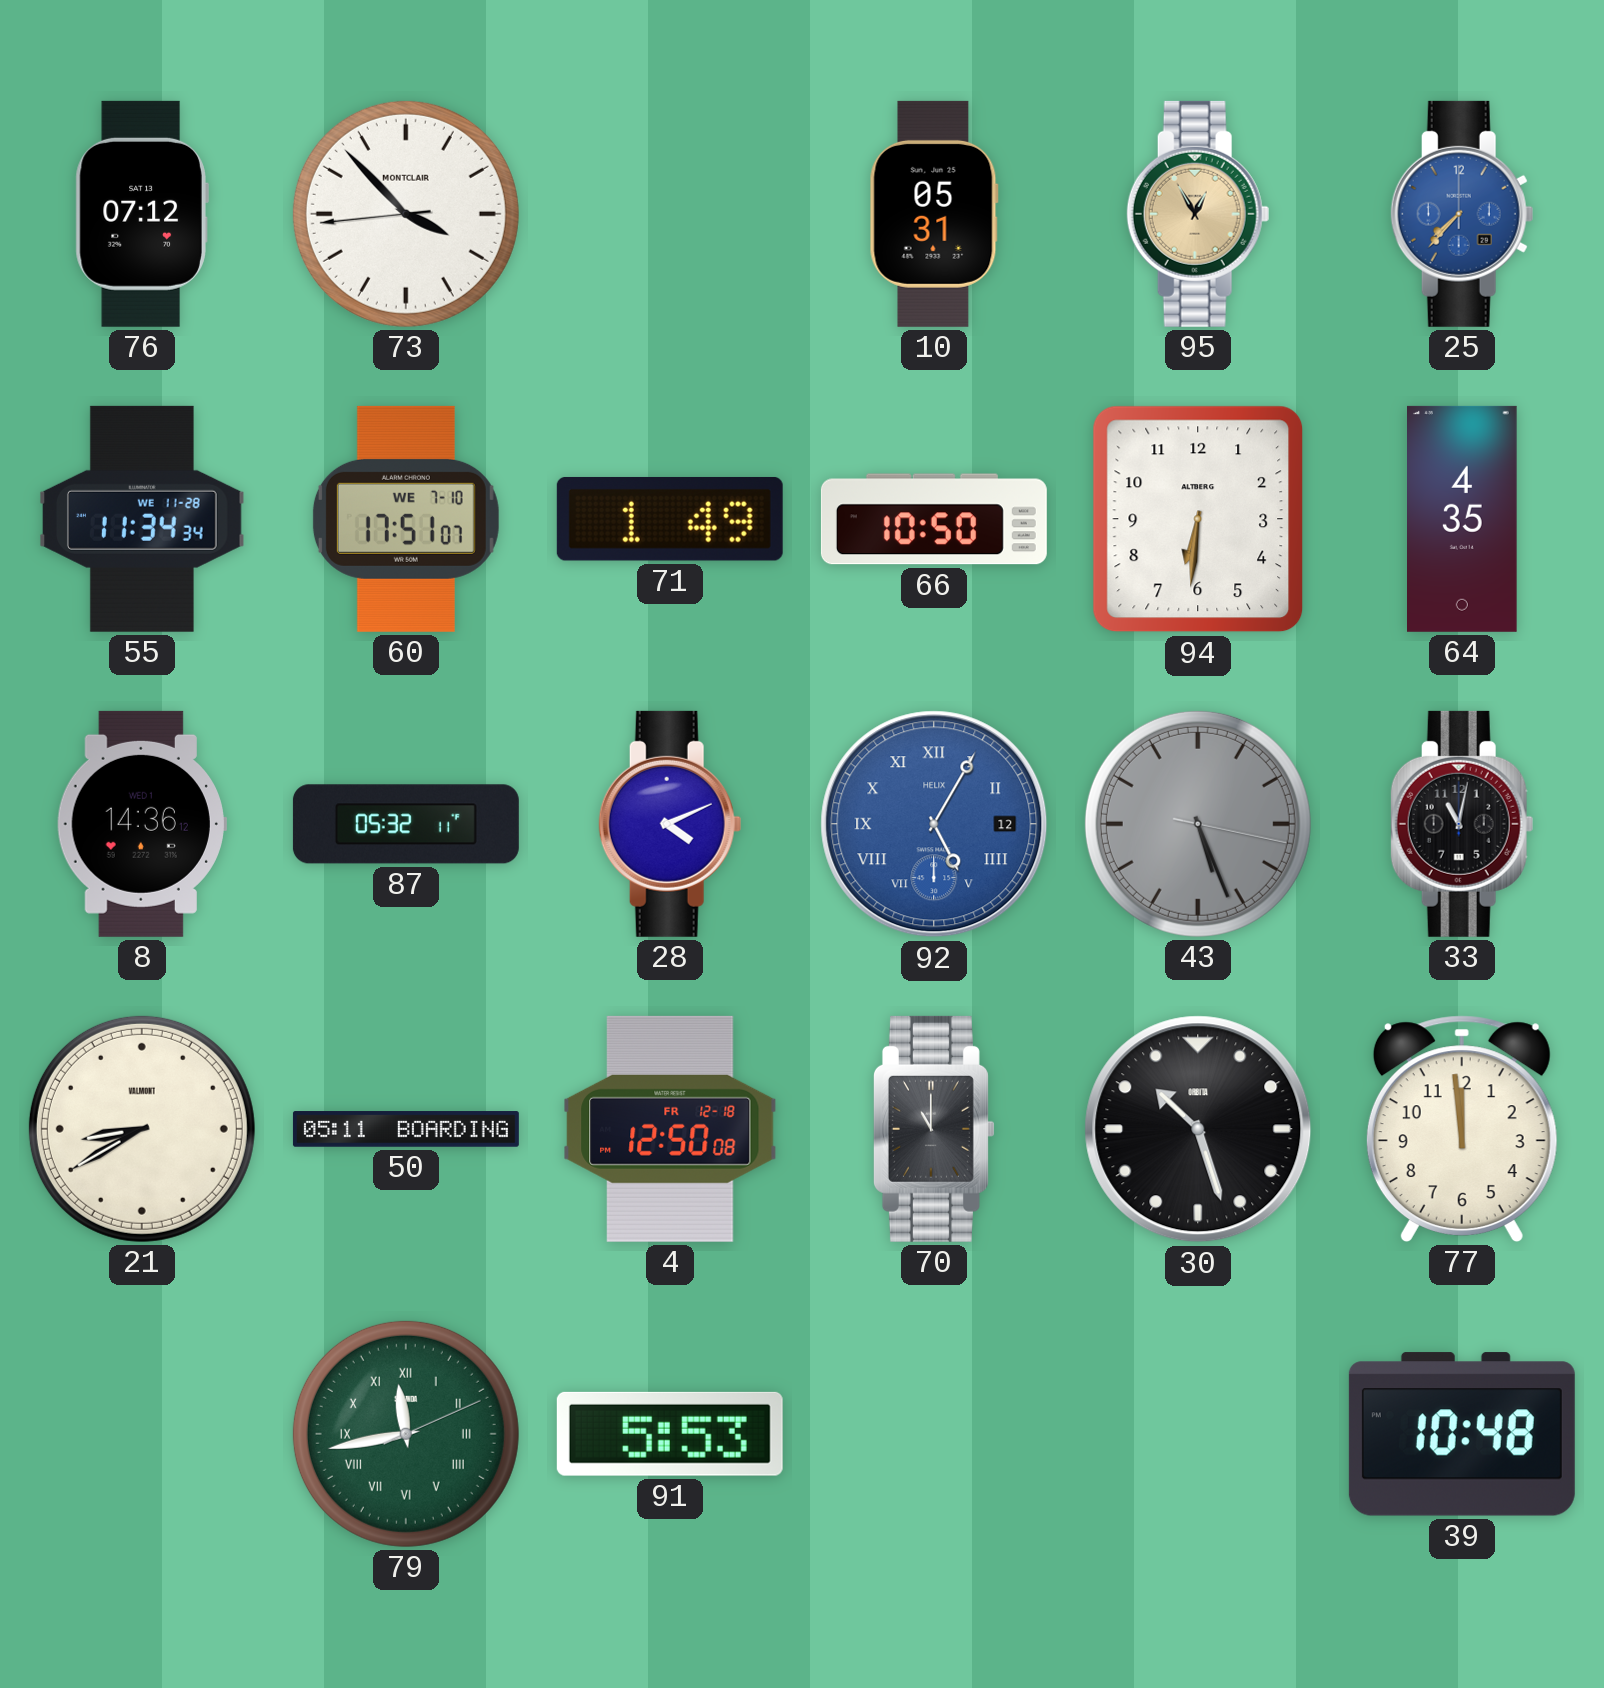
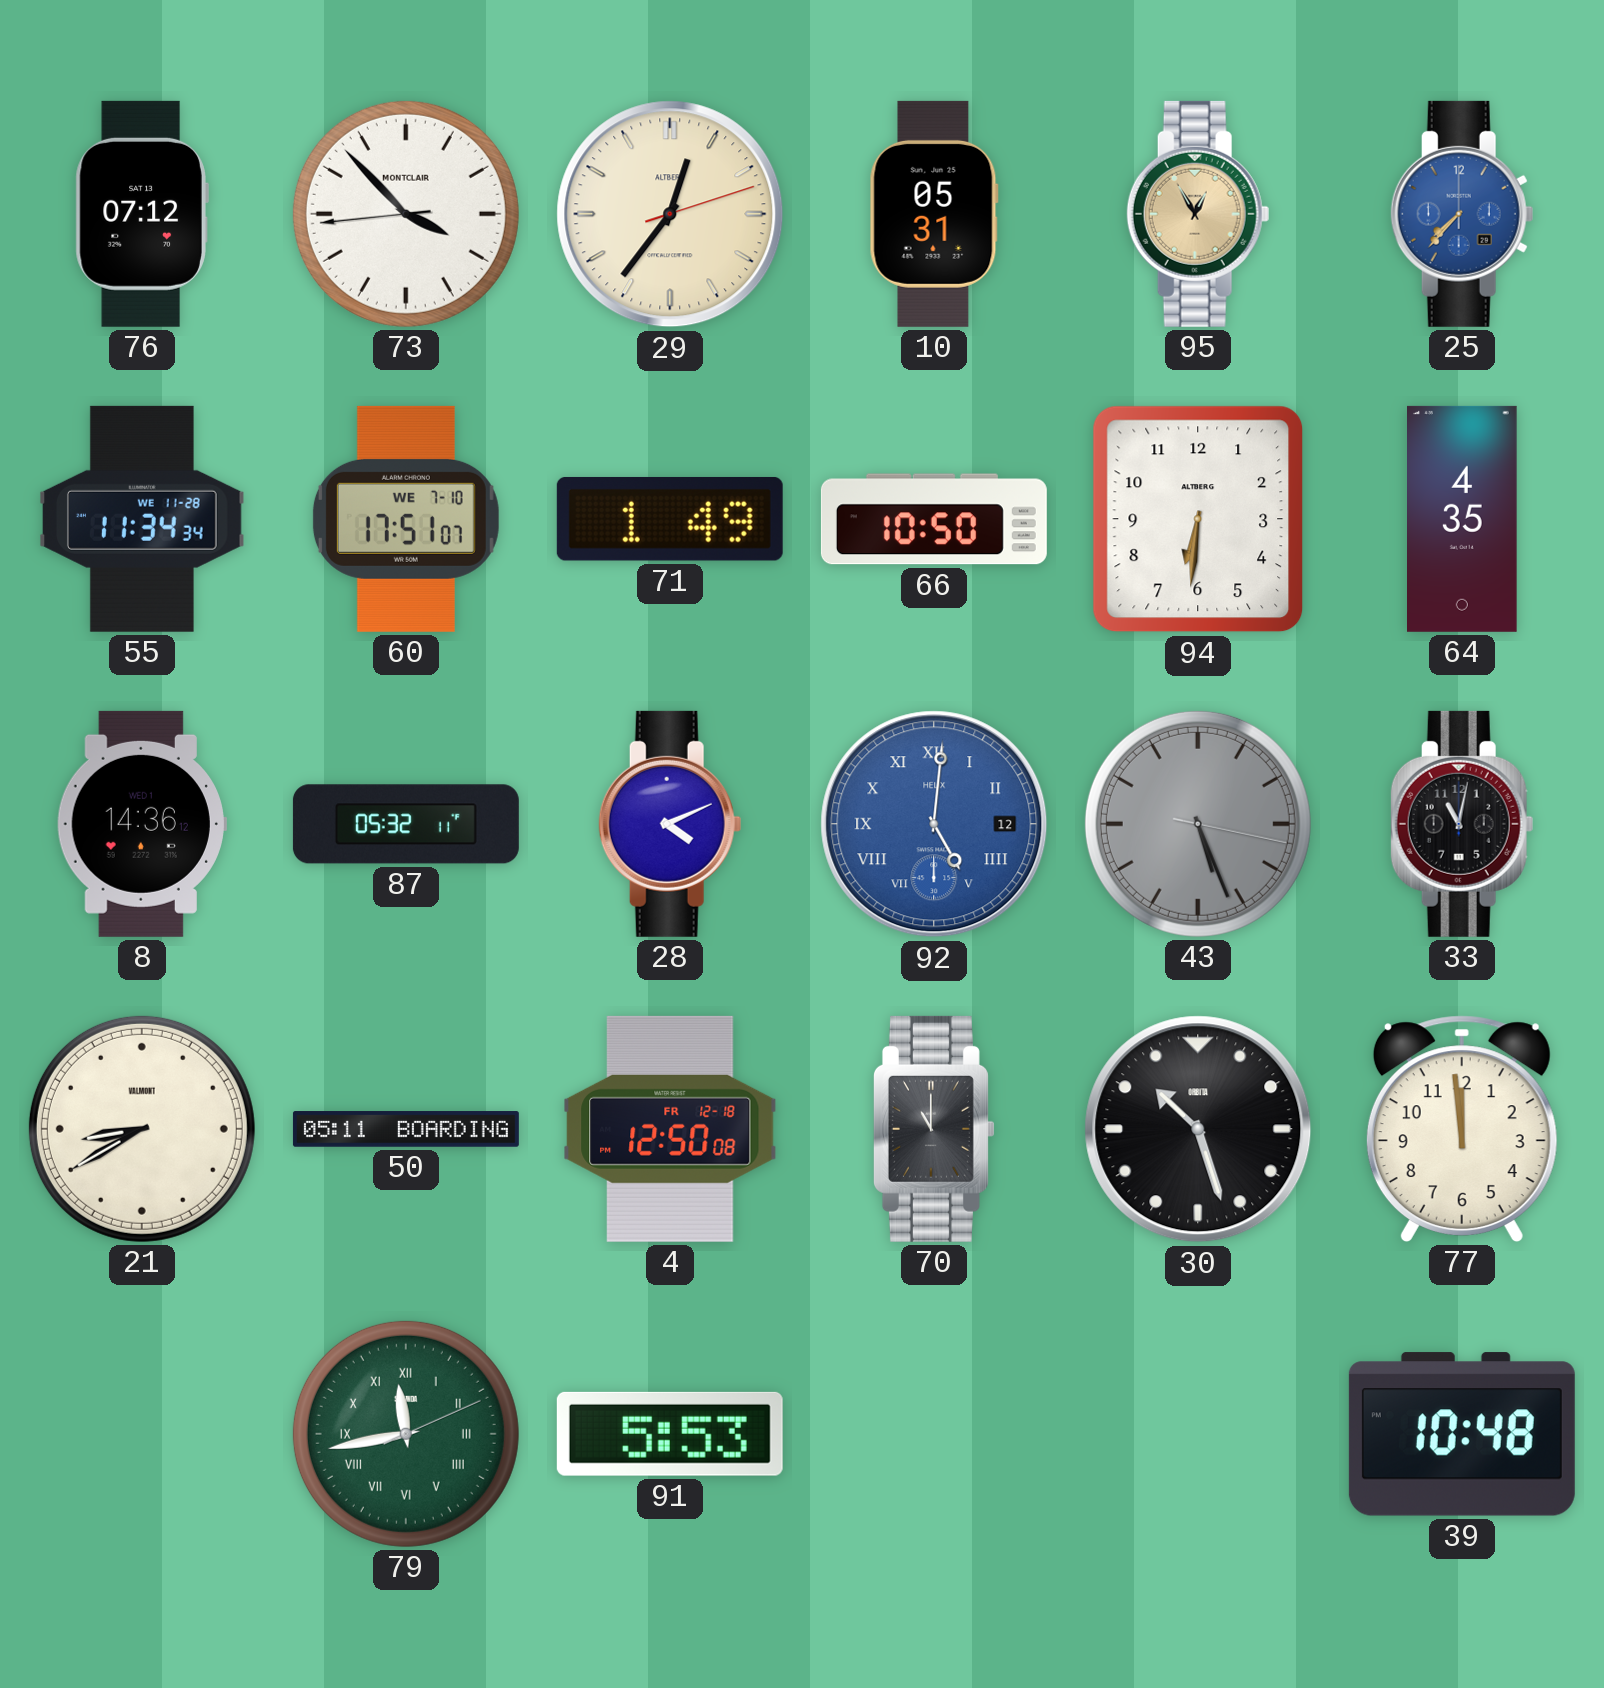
29: none -> 12:36
92: 5:05 -> 5:01
